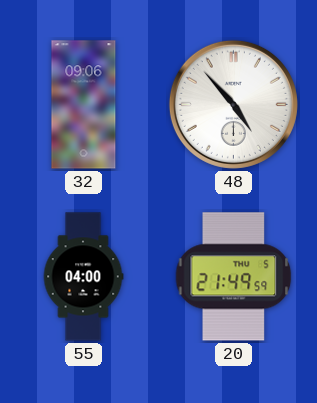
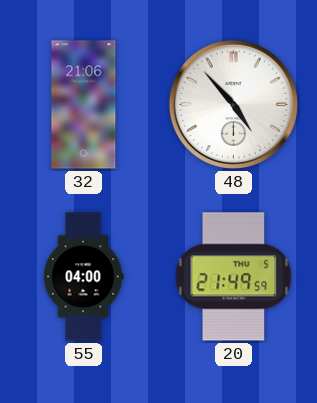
32: 09:06 -> 21:06
